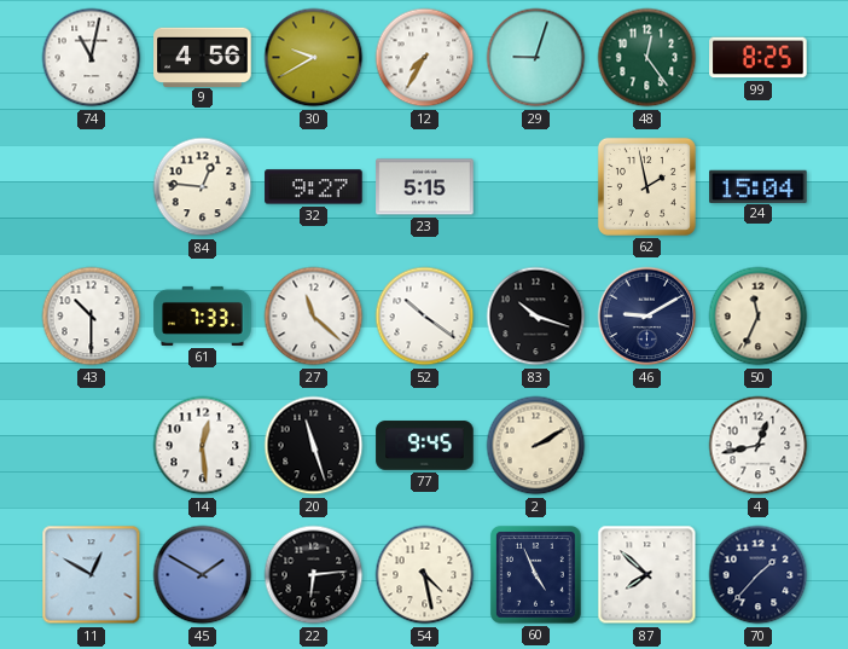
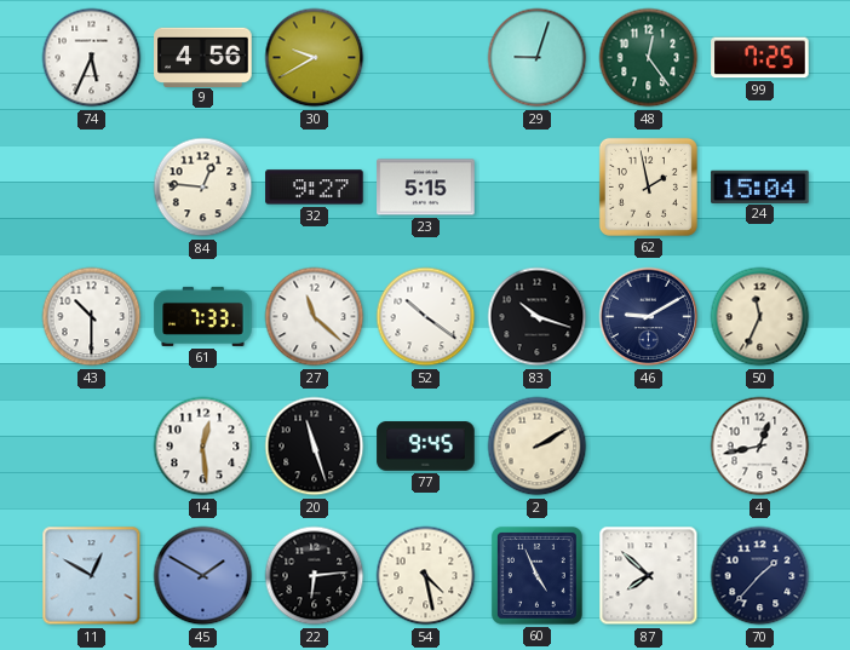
74: 11:02 -> 5:34
12: 7:35 -> none
99: 8:25 -> 7:25
